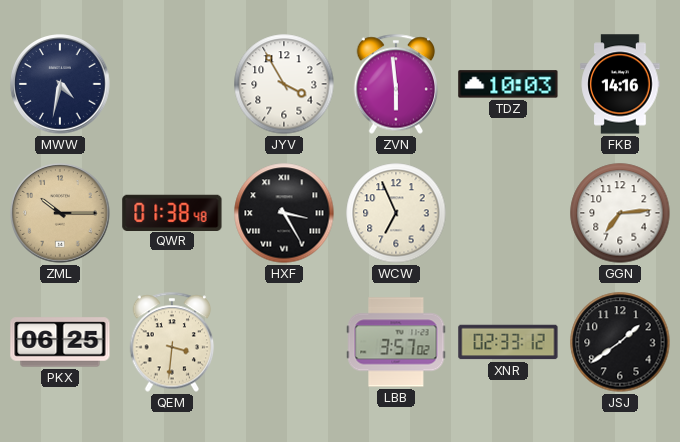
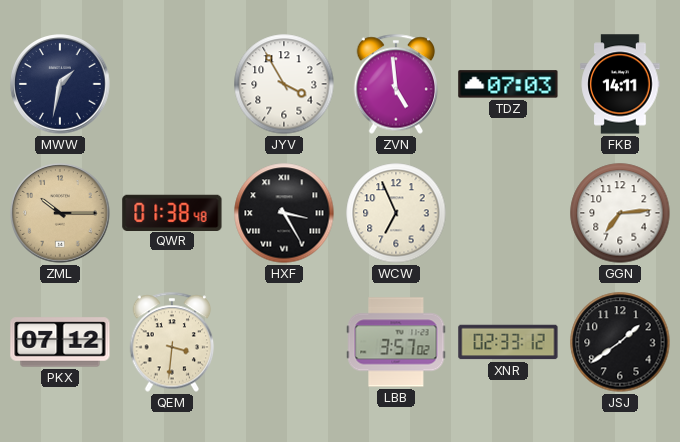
MWW: 4:32 -> 1:32
ZVN: 5:59 -> 4:59
TDZ: 10:03 -> 07:03
FKB: 14:16 -> 14:11
PKX: 06:25 -> 07:12
